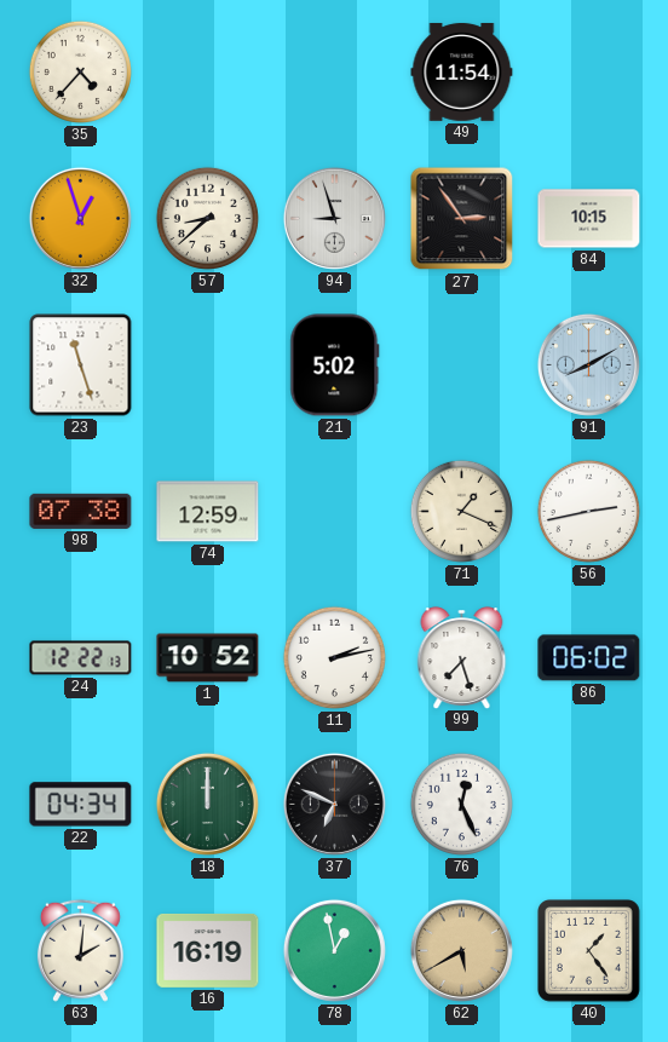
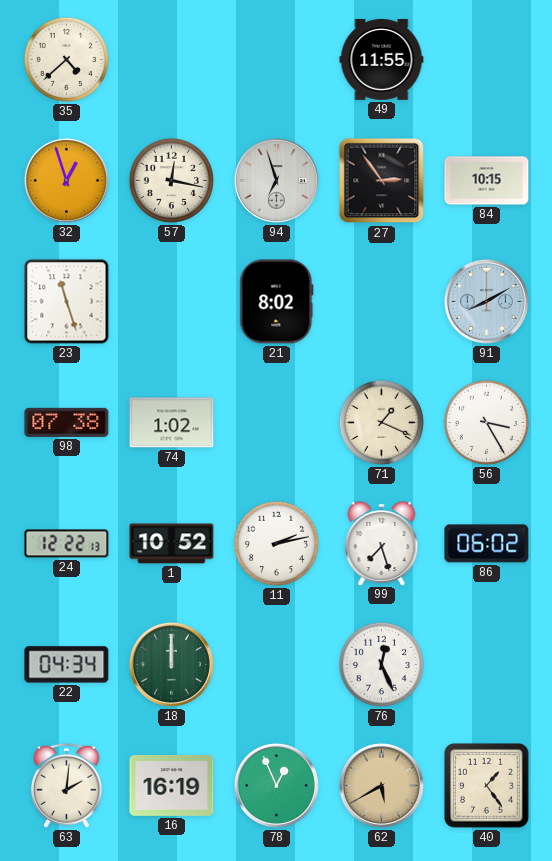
35: 4:37 -> 4:38
49: 11:54 -> 11:55
57: 8:38 -> 12:17
94: 8:57 -> 6:57
21: 5:02 -> 8:02
74: 12:59 -> 1:02
56: 2:43 -> 3:25
37: 6:49 -> none
78: 12:58 -> 12:56
